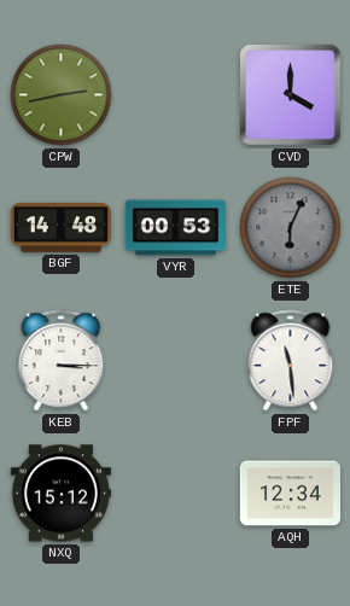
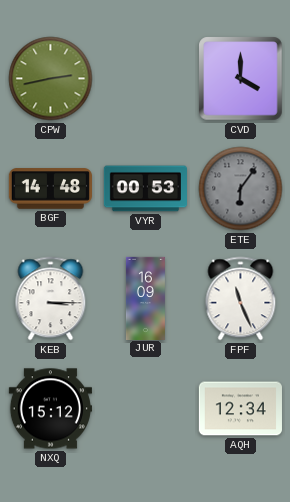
ETE: 6:04 -> 6:06
JUR: none -> 16:09
FPF: 11:29 -> 11:26
